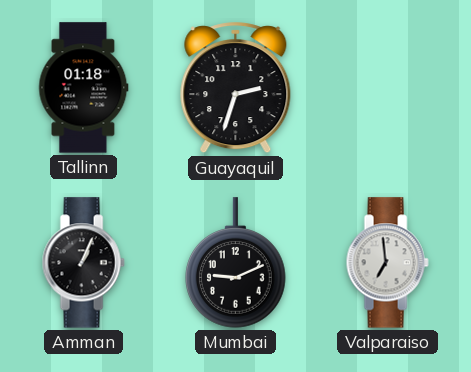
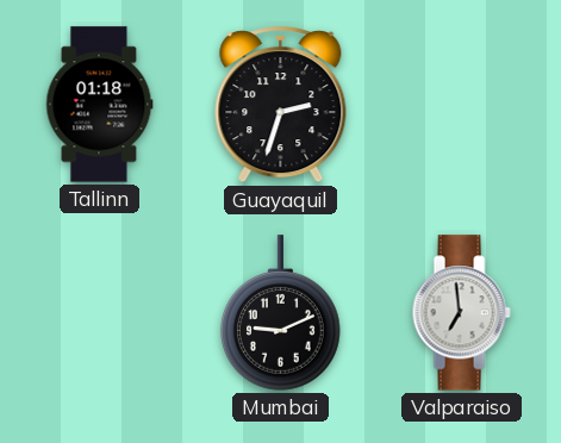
Amman: 1:04 -> none
